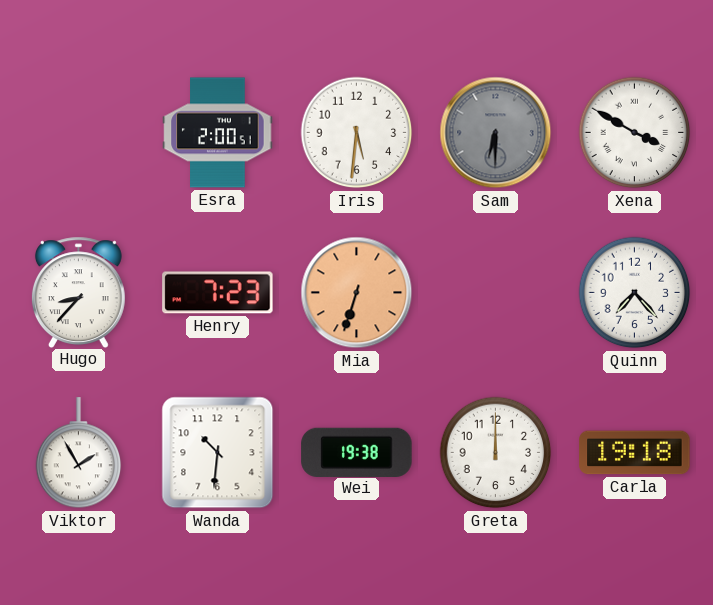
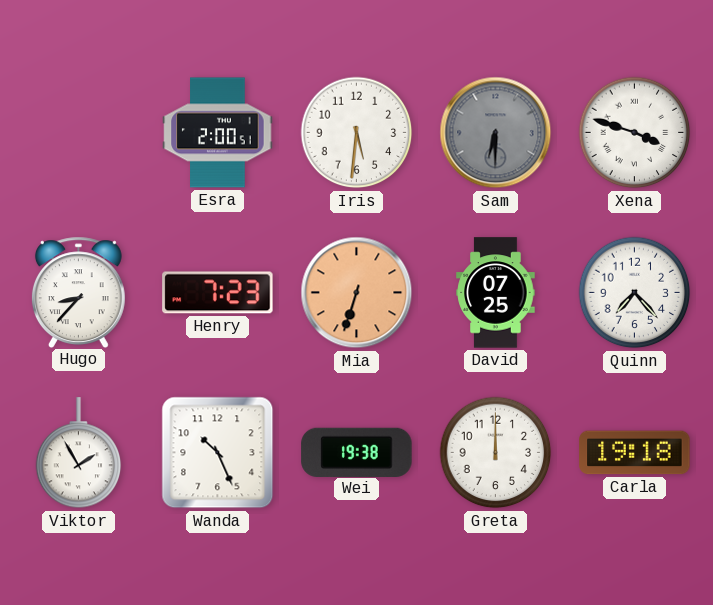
Xena: 3:50 -> 3:48
David: none -> 07:25
Wanda: 10:31 -> 10:26
